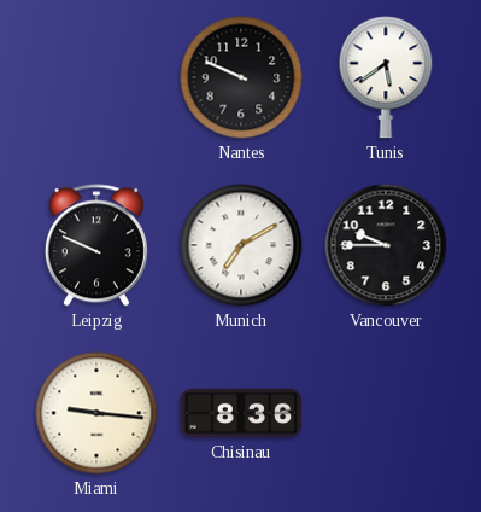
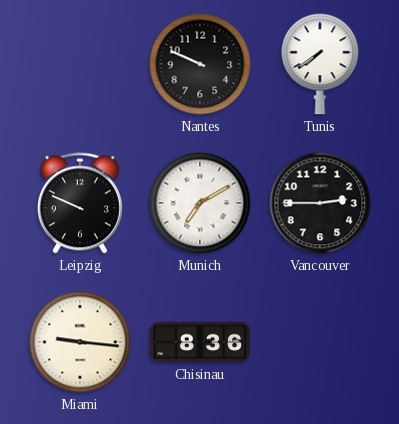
Tunis: 5:39 -> 7:39
Vancouver: 9:45 -> 2:45
